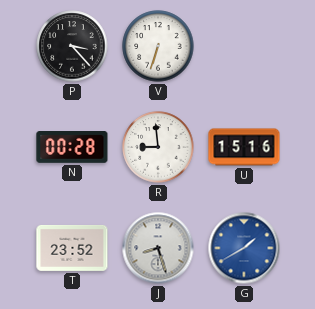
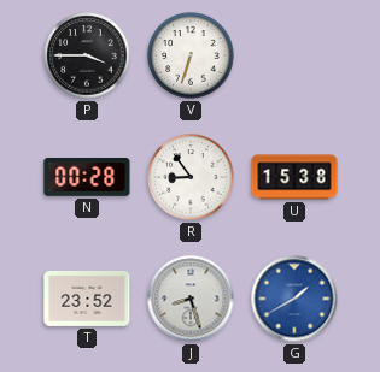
P: 3:23 -> 3:45
R: 8:59 -> 8:54
U: 15:16 -> 15:38
